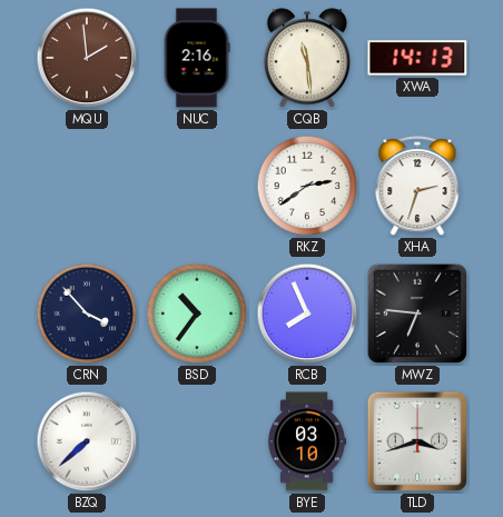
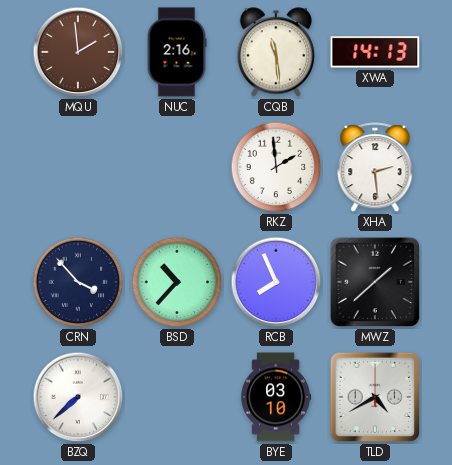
RKZ: 2:39 -> 1:59
XHA: 2:33 -> 2:29
BSD: 10:36 -> 10:37
MWZ: 6:46 -> 1:38
TLD: 3:42 -> 4:40
